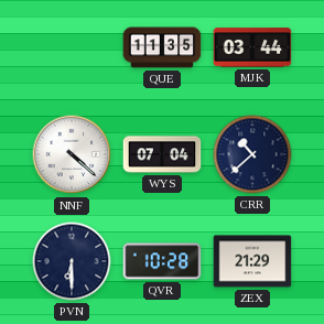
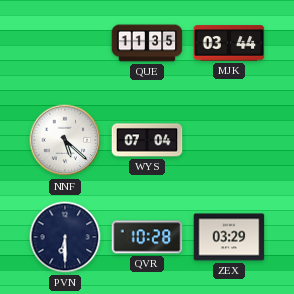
NNF: 4:22 -> 5:22
CRR: 10:38 -> none
ZEX: 21:29 -> 03:29
